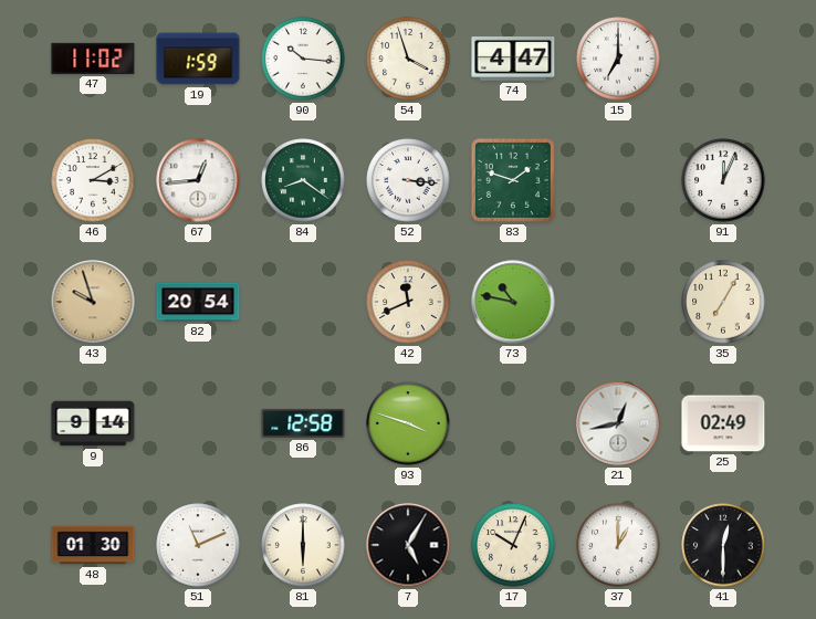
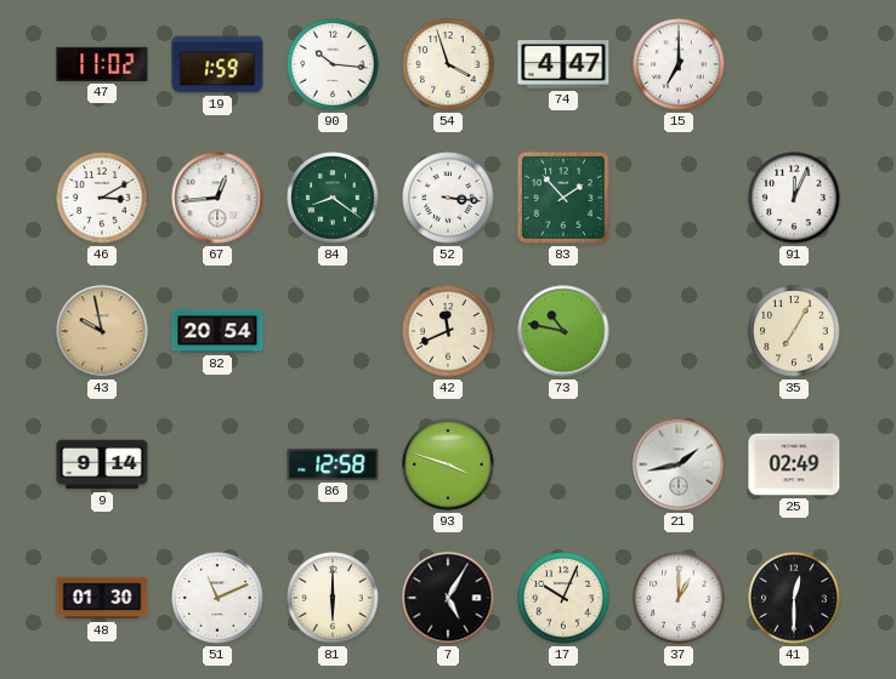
83: 1:48 -> 1:53
43: 9:57 -> 9:58
21: 12:43 -> 1:43
